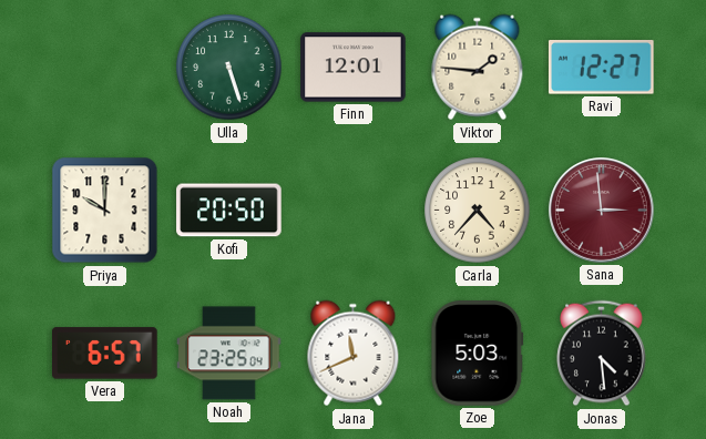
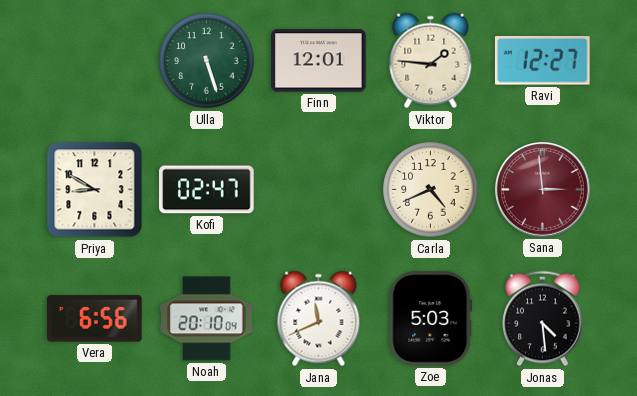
Priya: 10:00 -> 8:50
Kofi: 20:50 -> 02:47
Carla: 4:37 -> 4:41
Vera: 6:57 -> 6:56
Noah: 23:25 -> 20:10
